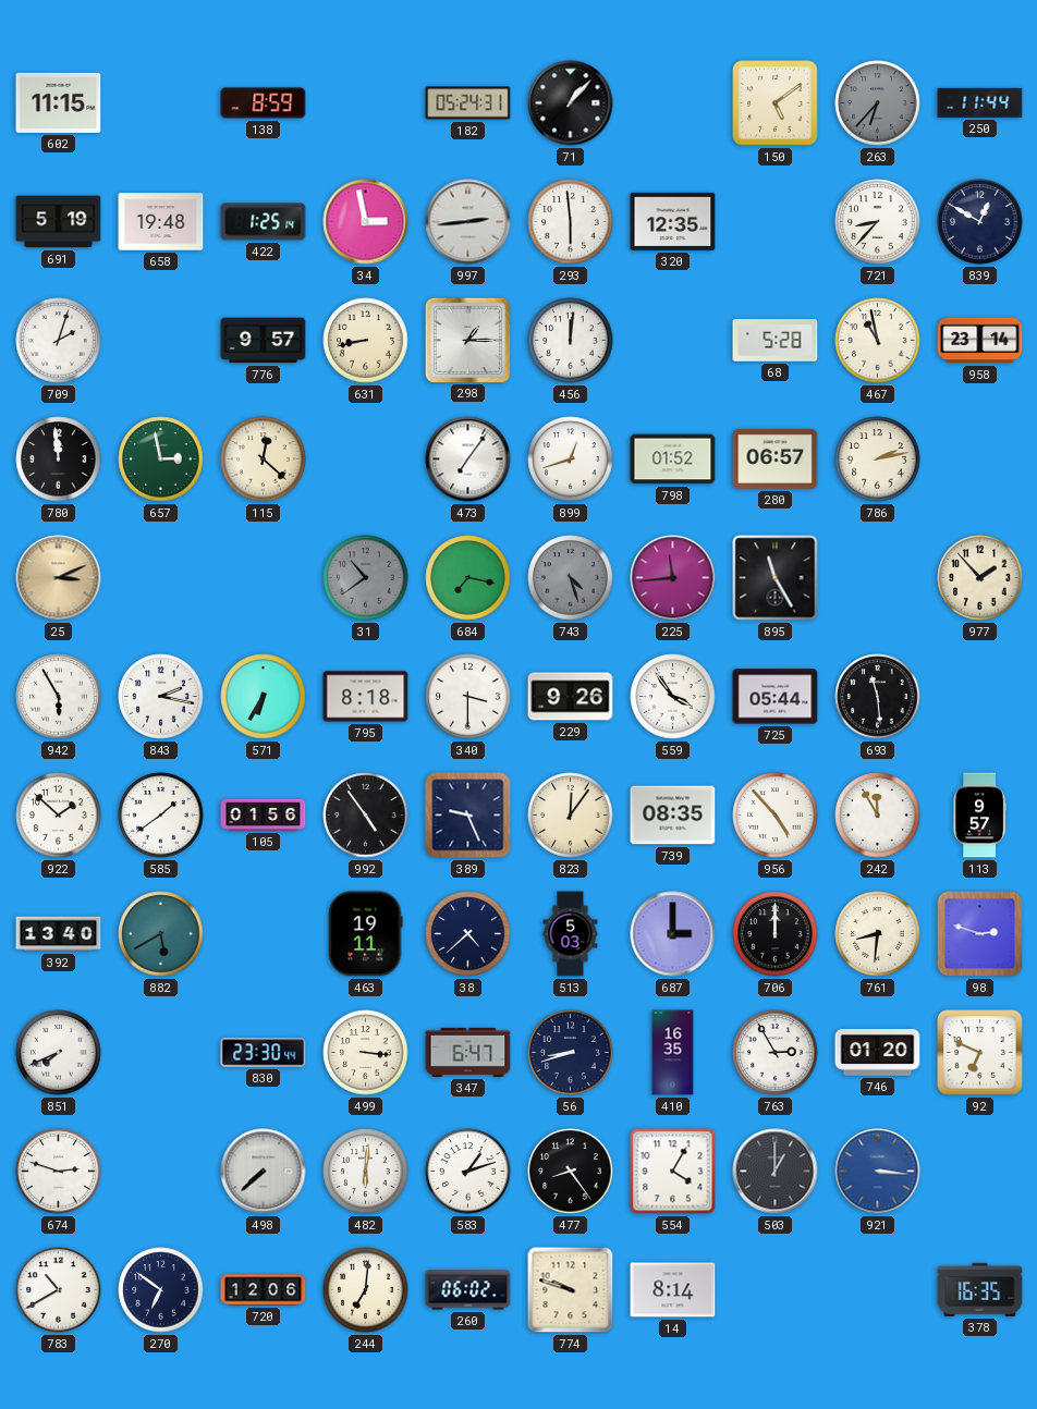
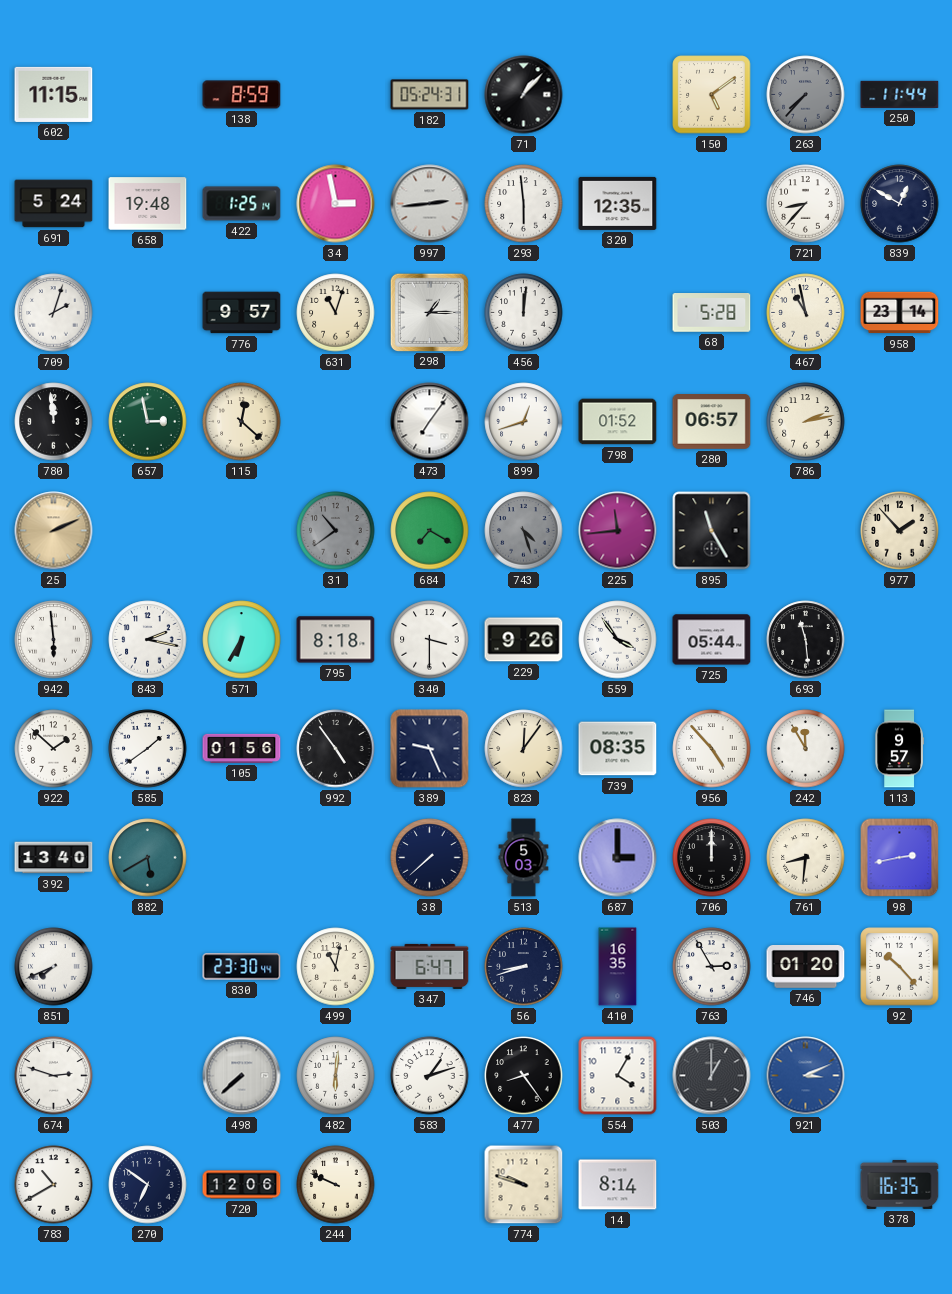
263: 6:37 -> 7:37
691: 5:19 -> 5:24
631: 8:43 -> 11:03
25: 3:11 -> 2:11
684: 7:17 -> 7:20
942: 5:55 -> 5:59
463: 19:11 -> none
38: 4:38 -> 7:38
98: 2:48 -> 2:43
499: 3:16 -> 11:02
92: 6:49 -> 10:23
921: 3:16 -> 3:11
244: 7:01 -> 9:49
260: 06:02 -> none
